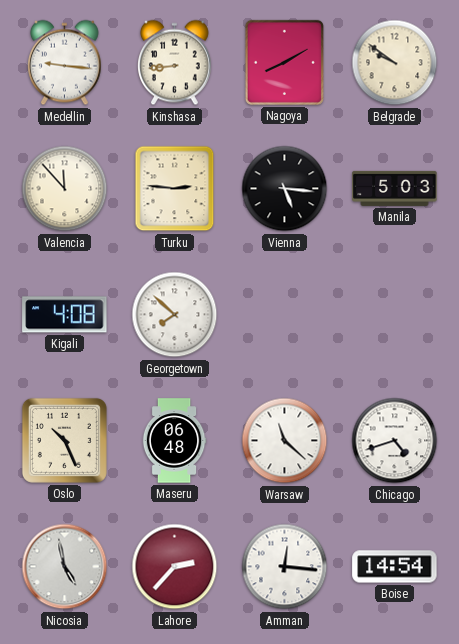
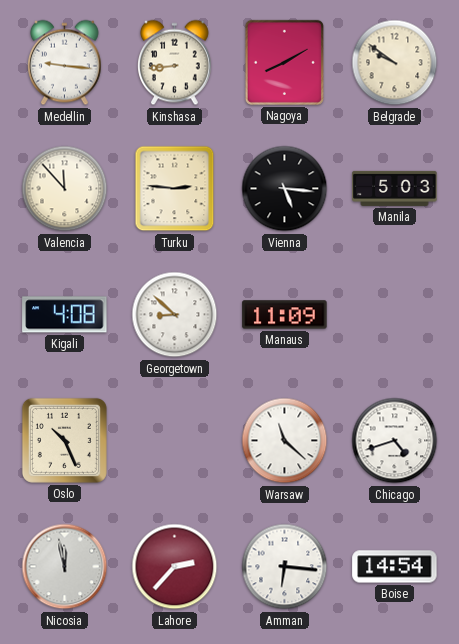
Georgetown: 7:52 -> 8:52
Manaus: none -> 11:09
Maseru: 06:48 -> none
Nicosia: 4:58 -> 11:58
Amman: 12:16 -> 6:16
